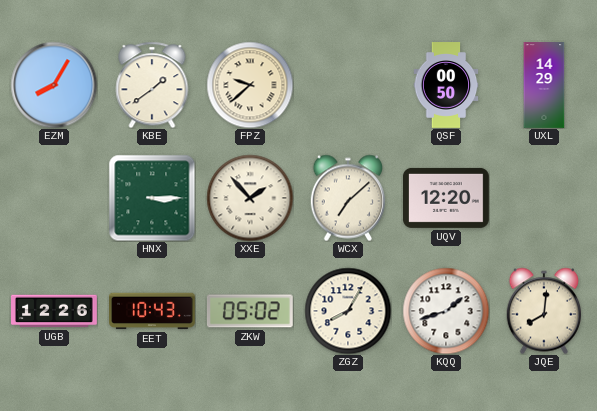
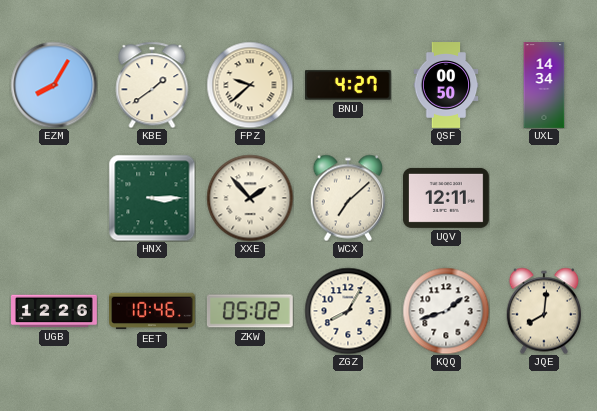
BNU: none -> 4:27
UXL: 14:29 -> 14:34
UQV: 12:20 -> 12:11
EET: 10:43 -> 10:46
